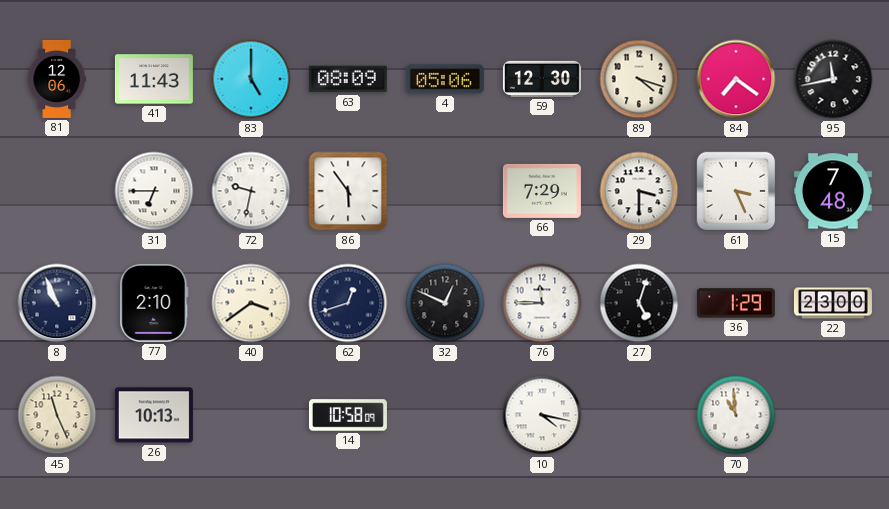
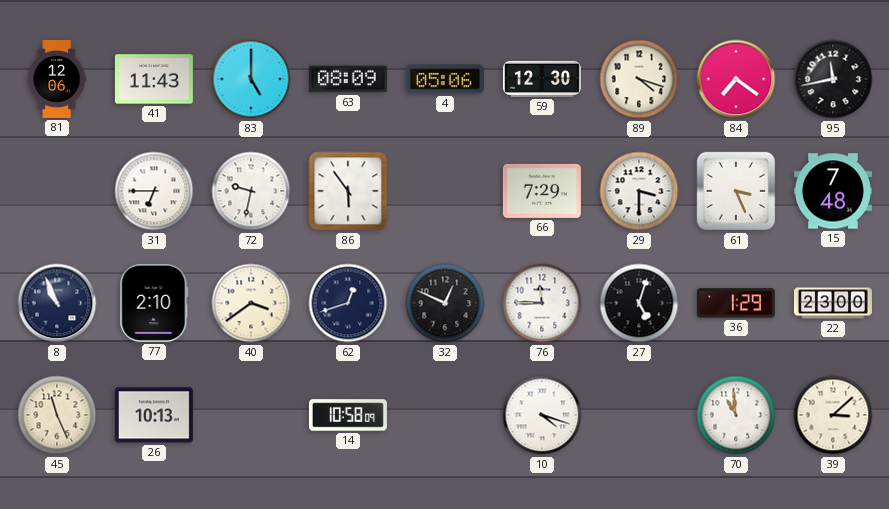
10: 4:17 -> 4:18
39: none -> 3:08
